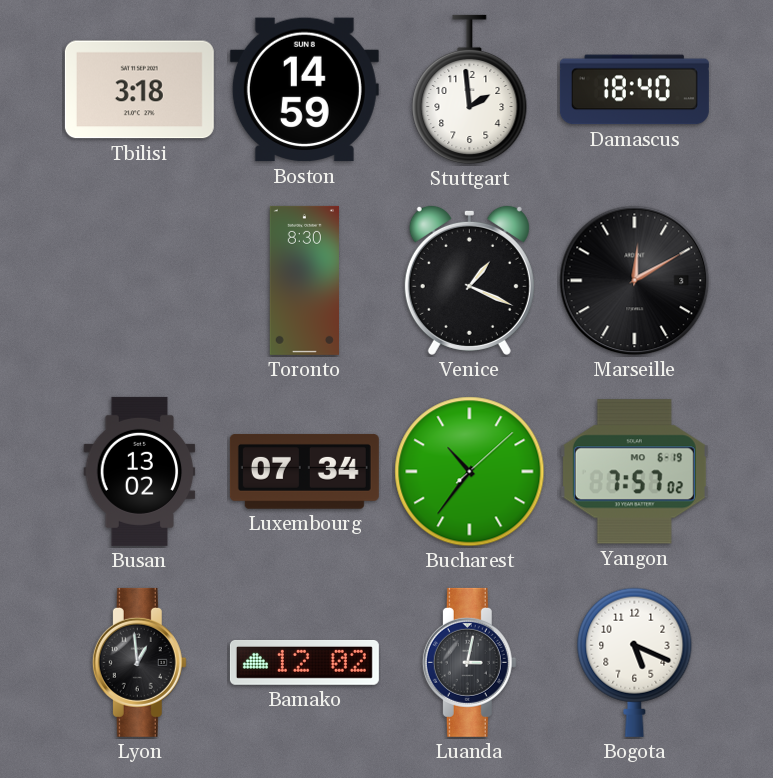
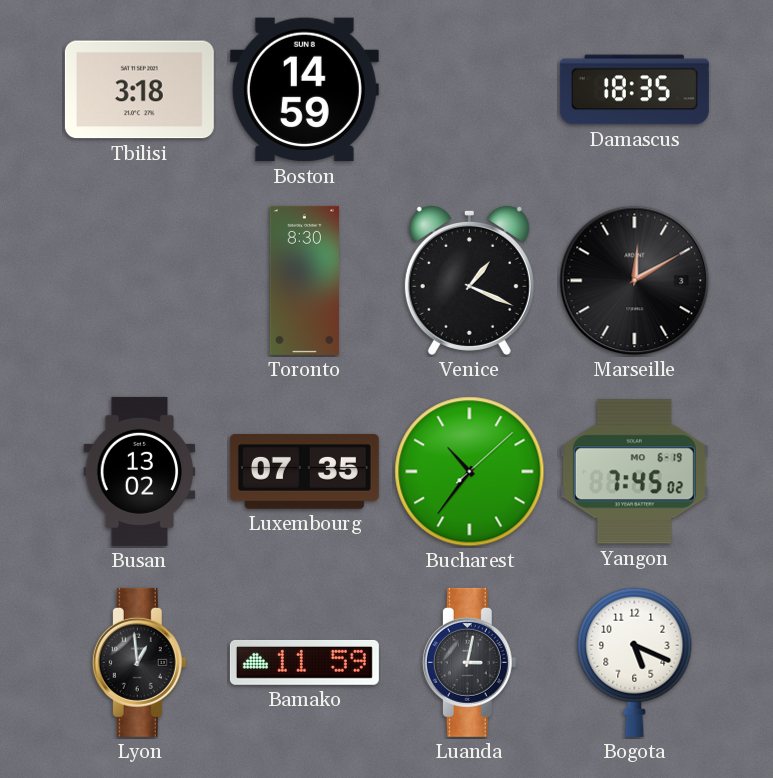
Stuttgart: 1:59 -> none
Damascus: 18:40 -> 18:35
Luxembourg: 07:34 -> 07:35
Yangon: 7:57 -> 7:45
Bamako: 12:02 -> 11:59
